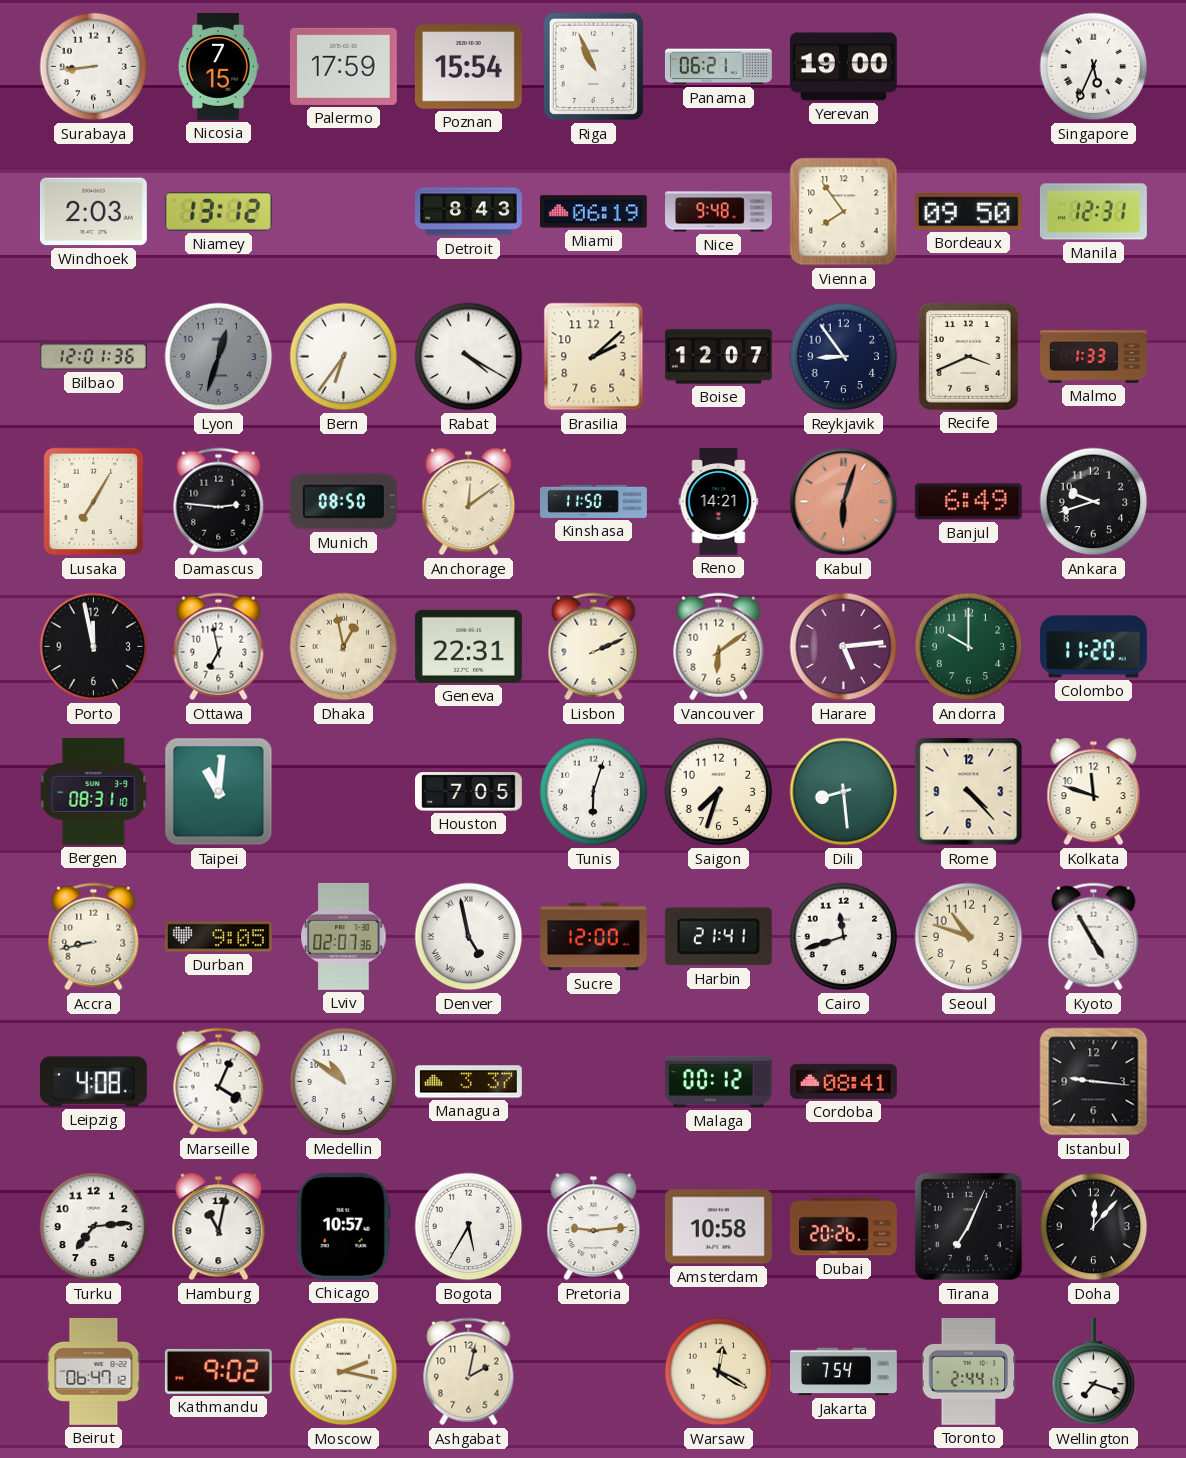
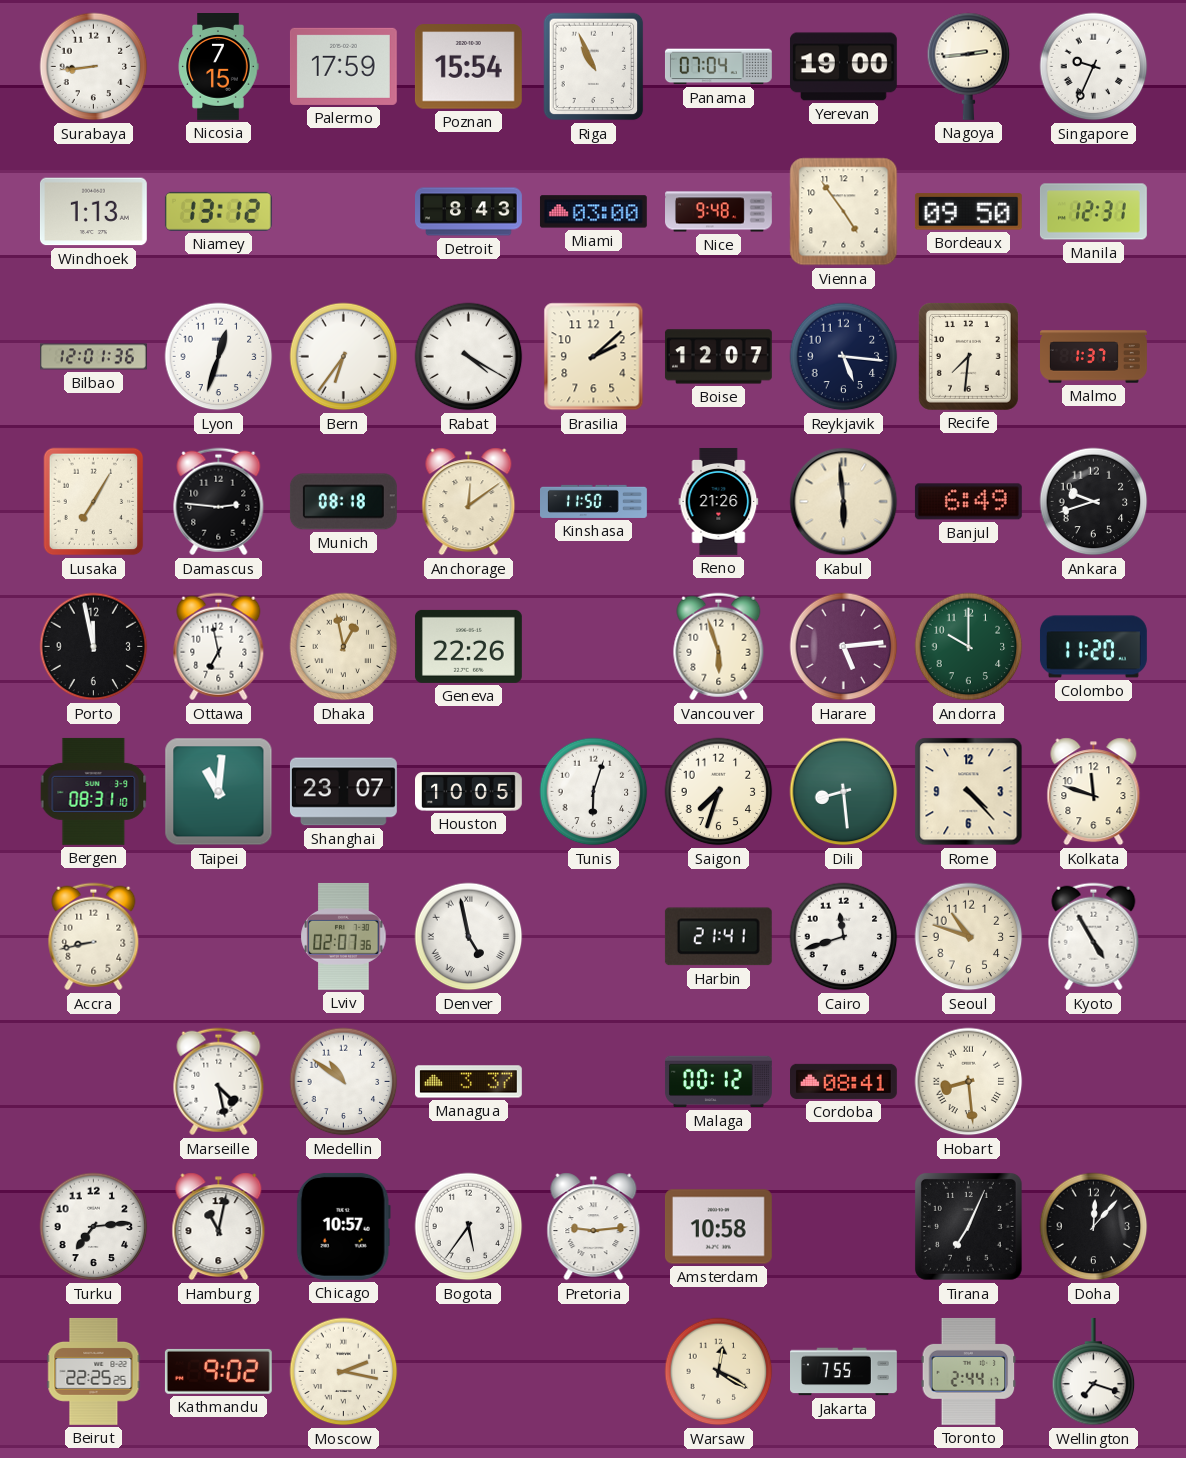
Panama: 06:21 -> 07:04
Nagoya: none -> 2:44
Singapore: 5:34 -> 9:34
Windhoek: 2:03 -> 1:13
Miami: 06:19 -> 03:00
Vienna: 7:54 -> 4:54
Lyon dial: grey -> white
Reykjavik: 8:54 -> 5:16
Recife: 3:41 -> 7:31
Malmo: 1:33 -> 1:37
Munich: 08:50 -> 08:18
Reno: 14:21 -> 21:26
Kabul: 6:03 -> 5:59
Kabul dial: salmon -> cream
Geneva: 22:31 -> 22:26
Lisbon: 2:11 -> none
Vancouver: 6:09 -> 5:57
Shanghai: none -> 23:07
Houston: 7:05 -> 10:05
Durban: 9:05 -> none
Sucre: 12:00 -> none
Leipzig: 4:08 -> none
Marseille: 4:04 -> 4:28
Hobart: none -> 8:29
Istanbul: 9:16 -> none
Bogota: 5:35 -> 5:36
Dubai: 20:26 -> none
Beirut: 06:47 -> 22:25
Ashgabat: 2:02 -> none
Jakarta: 7:54 -> 7:55
